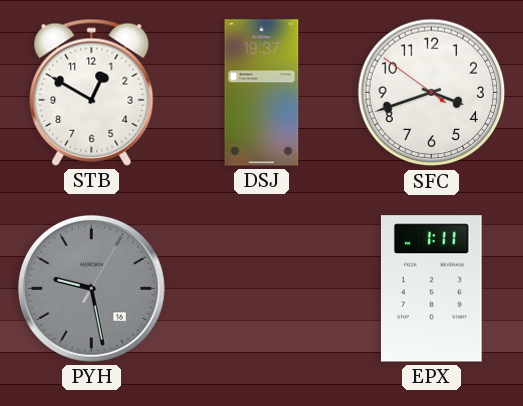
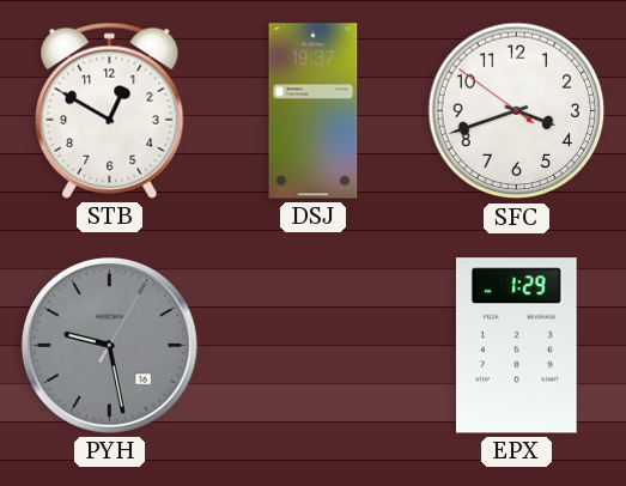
EPX: 1:11 -> 1:29
